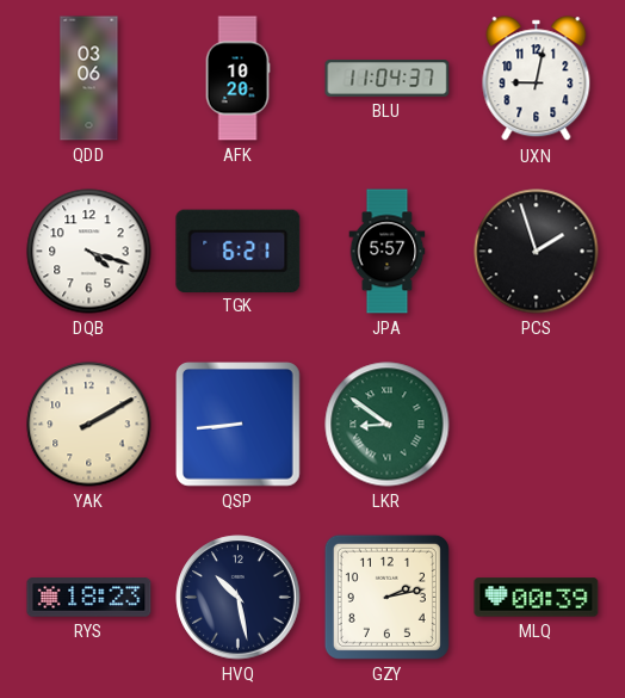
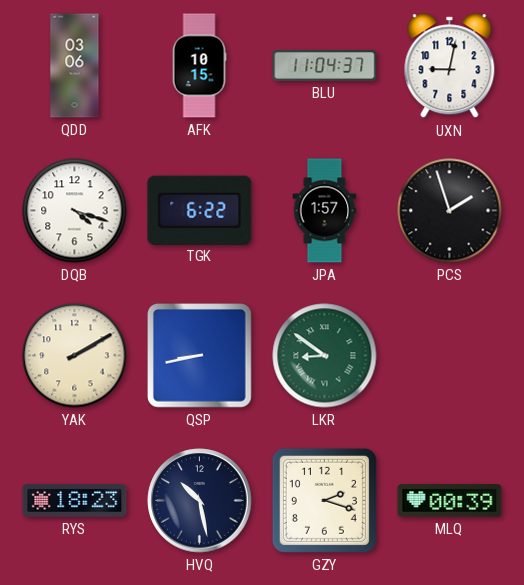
AFK: 10:20 -> 10:15
TGK: 6:21 -> 6:22
JPA: 5:57 -> 1:57
QSP: 8:44 -> 8:43
GZY: 2:13 -> 2:18
